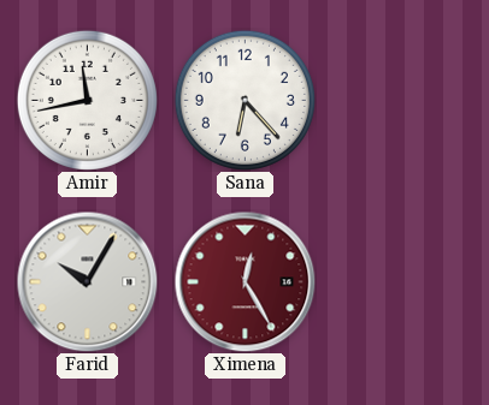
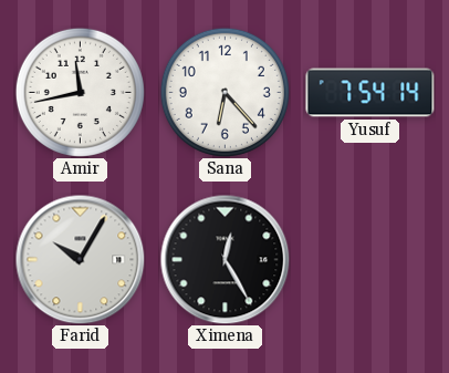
Yusuf: none -> 7:54
Ximena dial: burgundy -> black
